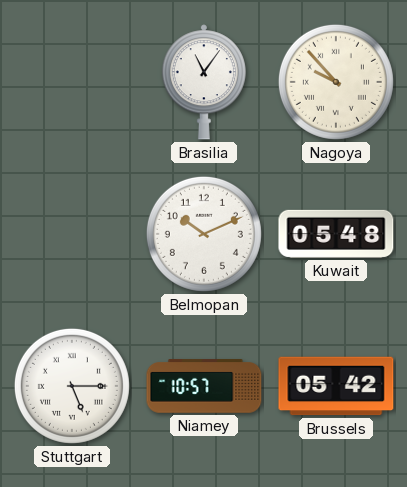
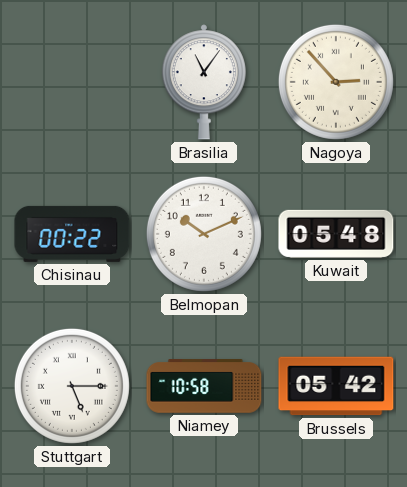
Nagoya: 9:53 -> 2:53
Chisinau: none -> 00:22
Niamey: 10:57 -> 10:58
